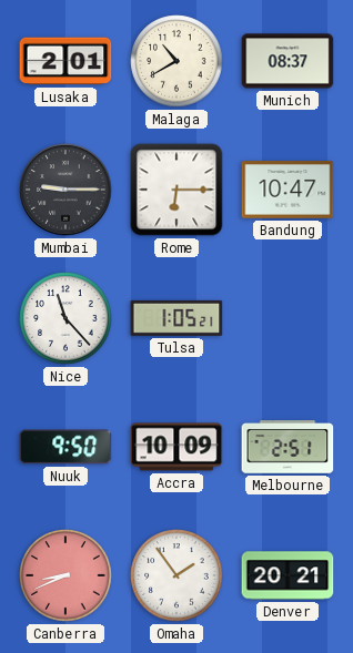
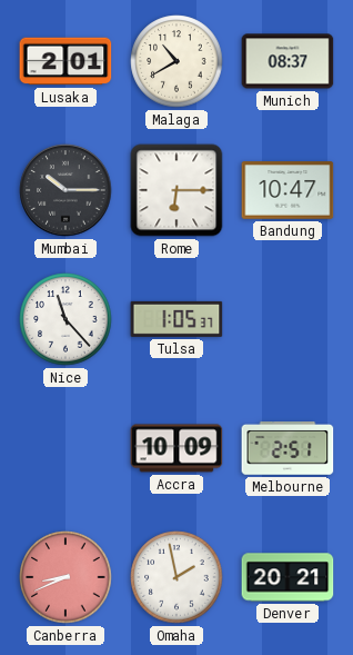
Mumbai: 9:15 -> 10:15
Tulsa: 1:05:21 -> 1:05:37
Nuuk: 9:50 -> none
Omaha: 1:54 -> 1:58
